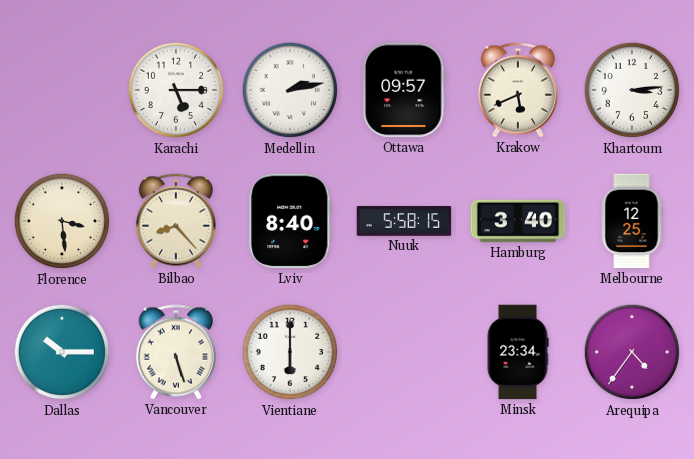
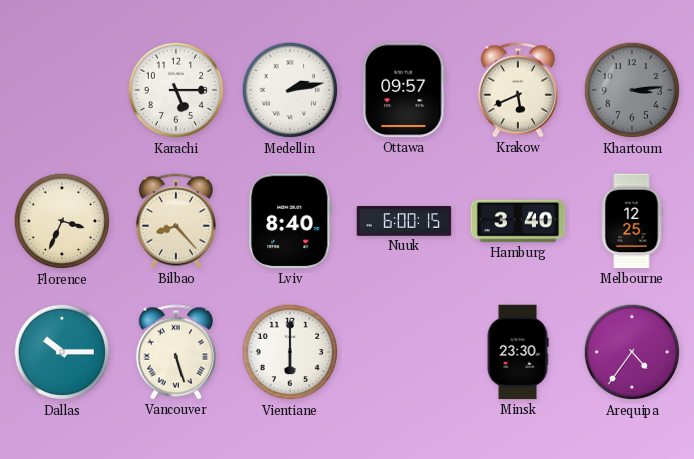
Khartoum dial: white -> grey
Florence: 3:29 -> 3:34
Nuuk: 5:58 -> 6:00
Minsk: 23:34 -> 23:30
